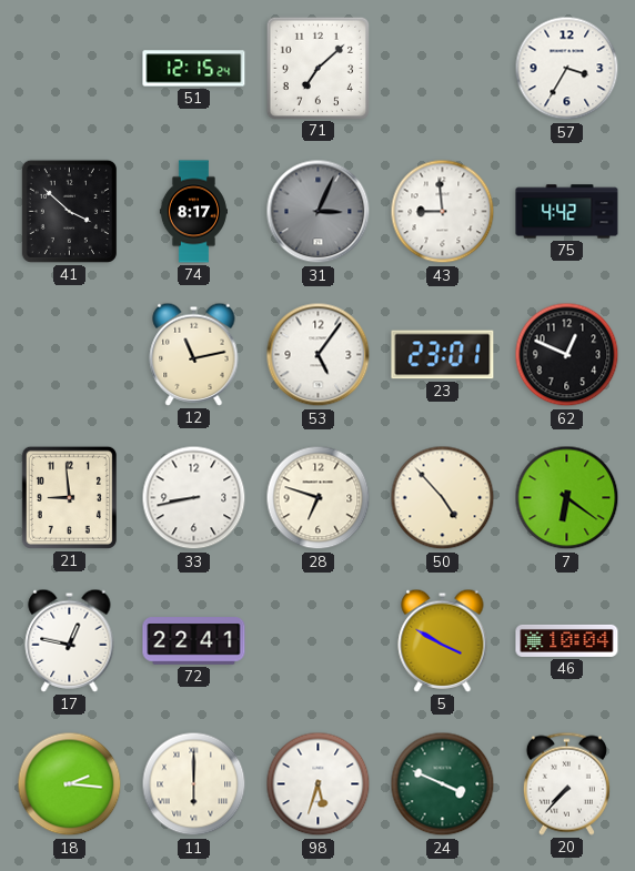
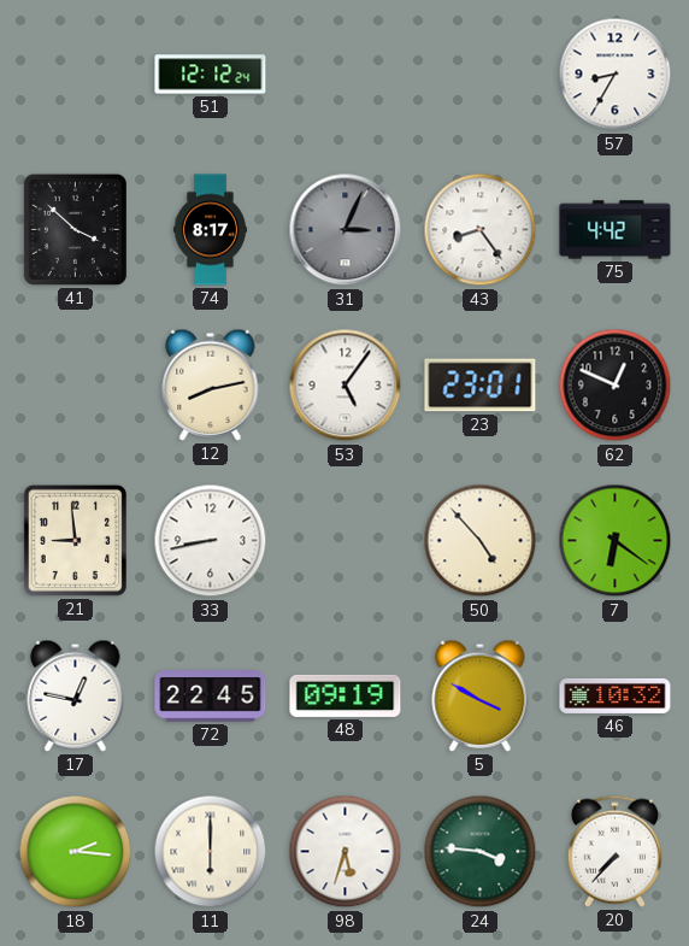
51: 12:15 -> 12:12
71: 7:08 -> none
57: 3:35 -> 8:35
43: 8:59 -> 8:24
12: 11:13 -> 8:13
28: 6:48 -> none
72: 22:41 -> 22:45
48: none -> 09:19
46: 10:04 -> 10:32
24: 3:49 -> 3:46
